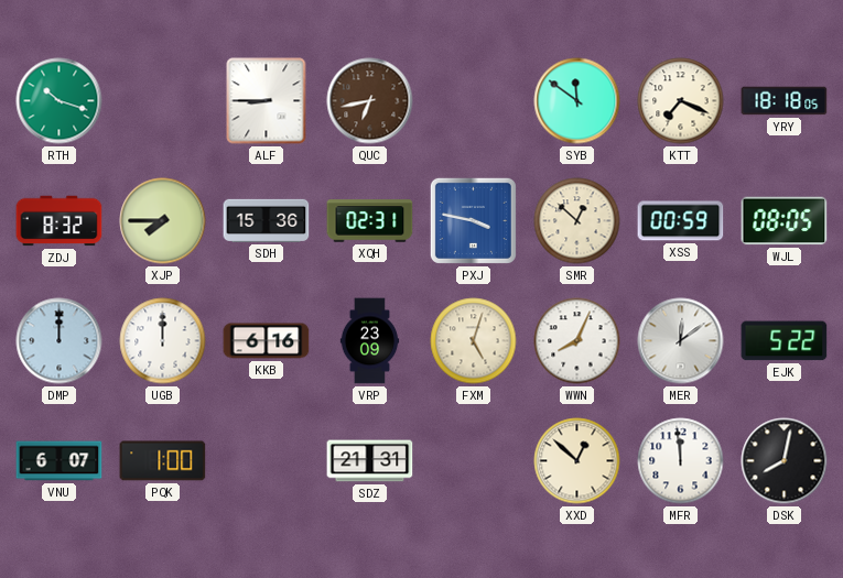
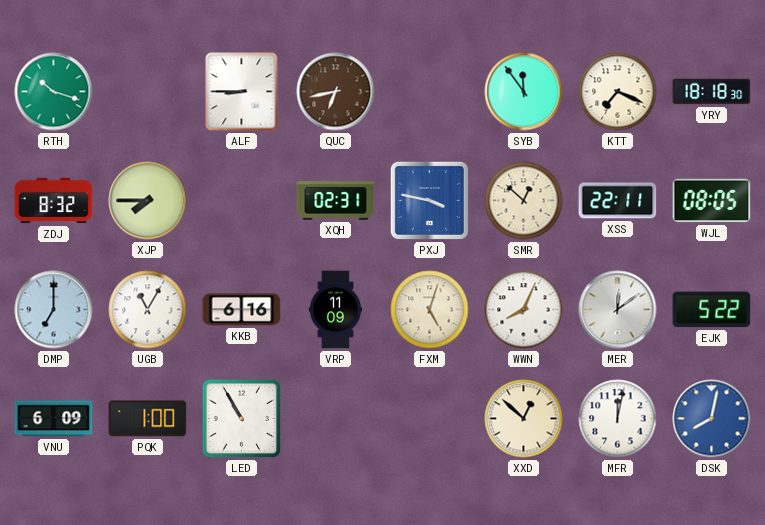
SYB: 11:51 -> 11:54
YRY: 18:18:05 -> 18:18:30
SDH: 15:36 -> none
XSS: 00:59 -> 22:11
DMP: 12:00 -> 7:00
UGB: 12:00 -> 11:05
VRP: 23:09 -> 11:09
VNU: 6:07 -> 6:09
LED: none -> 10:55
SDZ: 21:31 -> none
MFR: 11:59 -> 12:02
DSK dial: black -> blue
